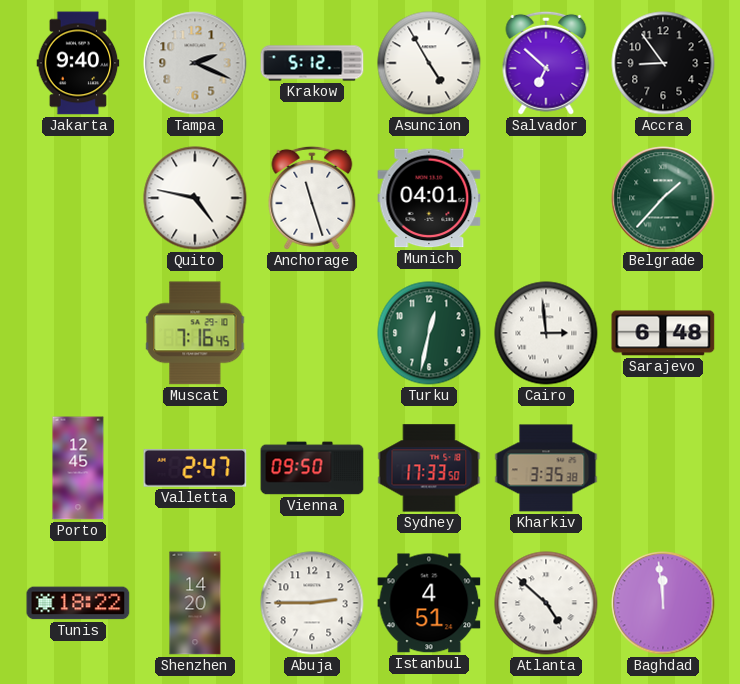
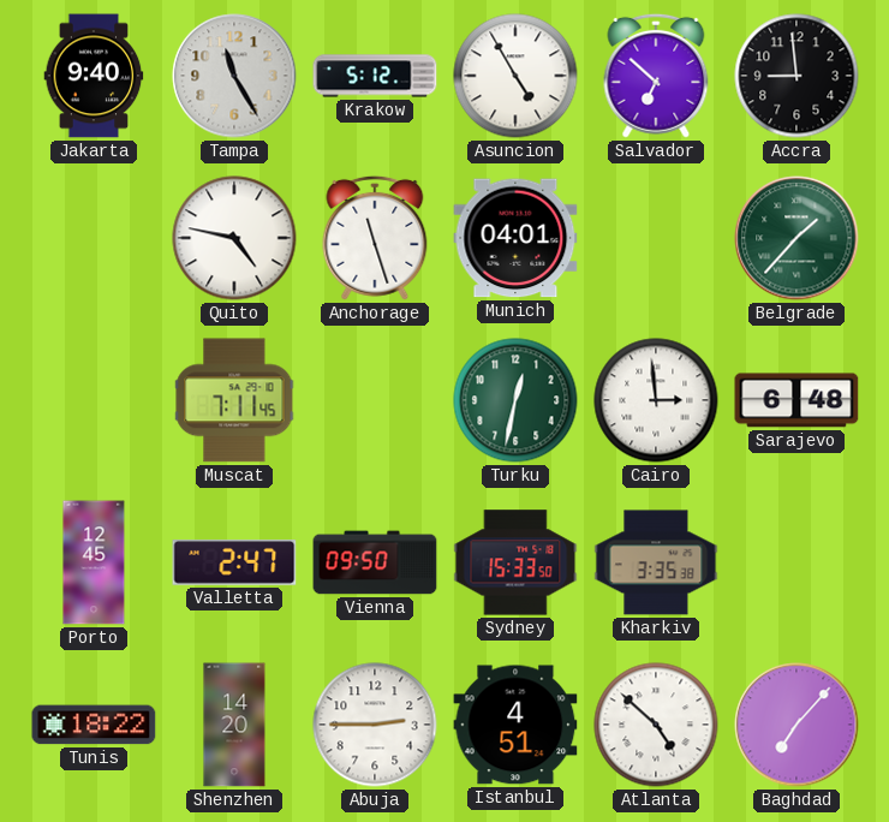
Tampa: 2:19 -> 11:25
Accra: 8:54 -> 8:59
Muscat: 7:16 -> 7:11
Sydney: 17:33 -> 15:33
Baghdad: 11:59 -> 7:07
